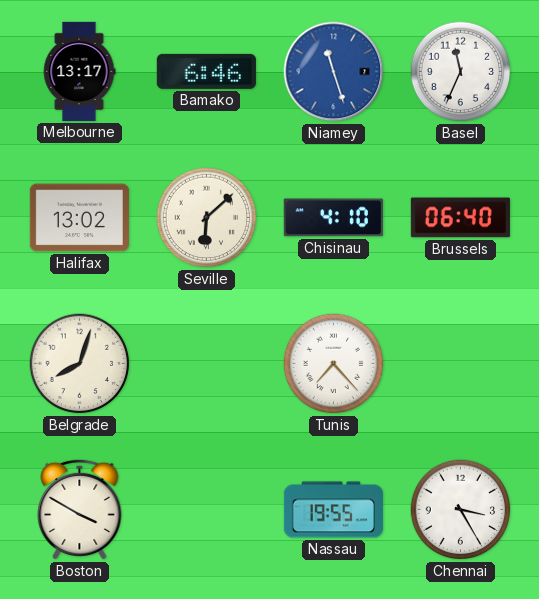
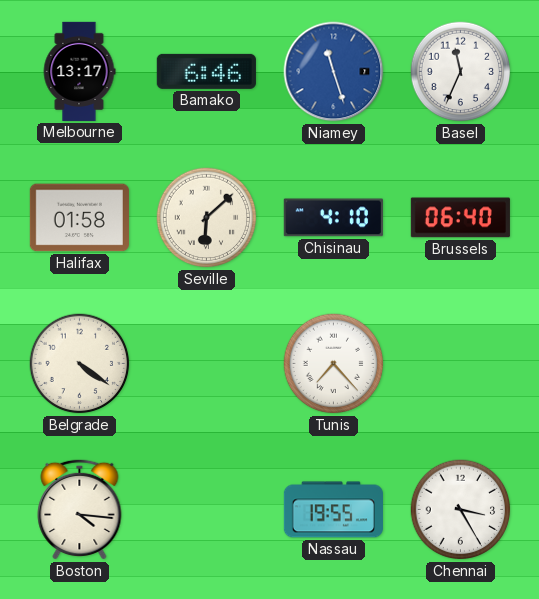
Halifax: 13:02 -> 01:58
Belgrade: 8:03 -> 4:21
Boston: 3:50 -> 4:16
